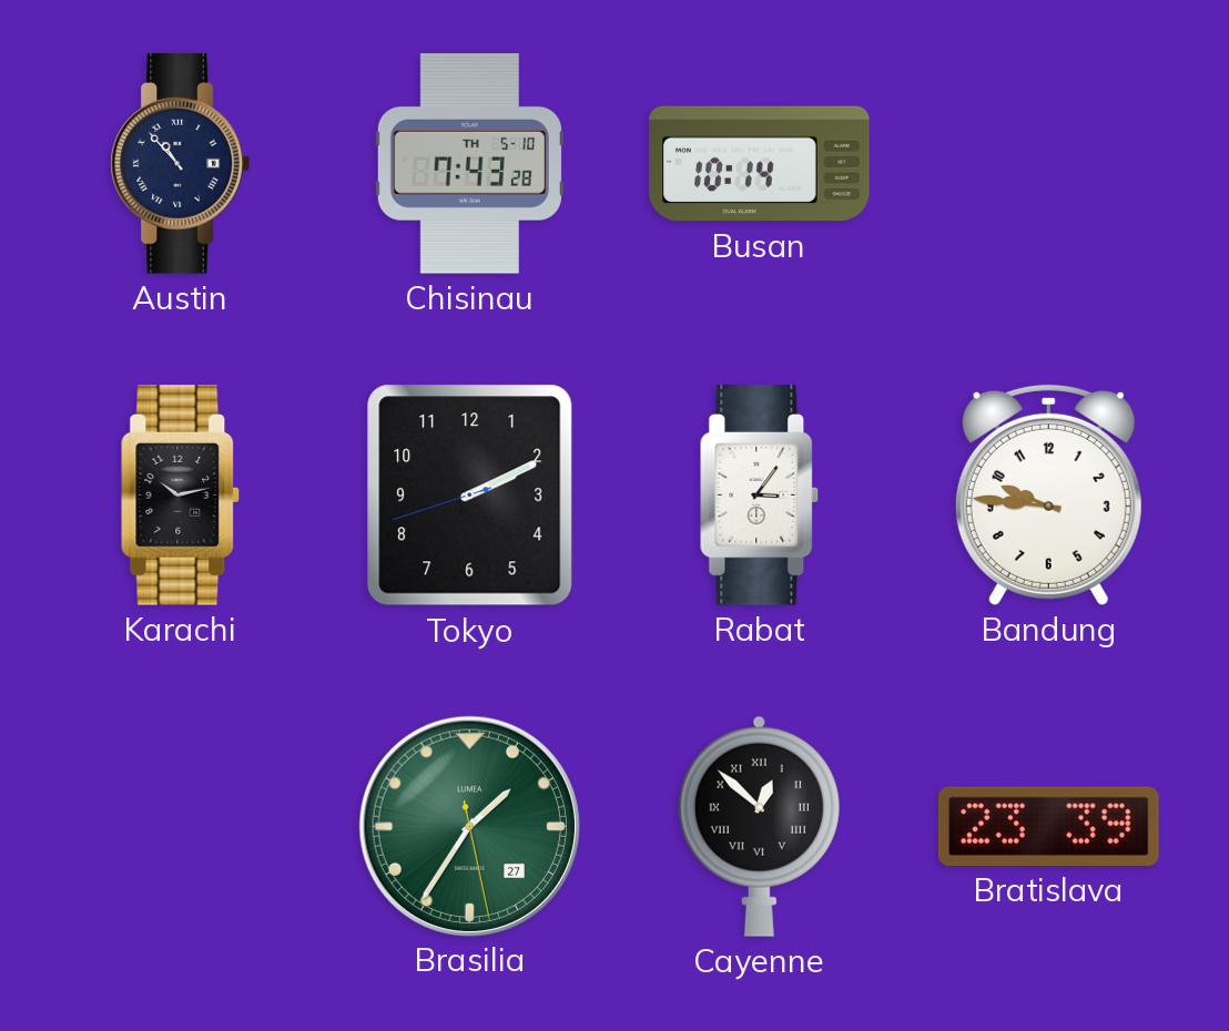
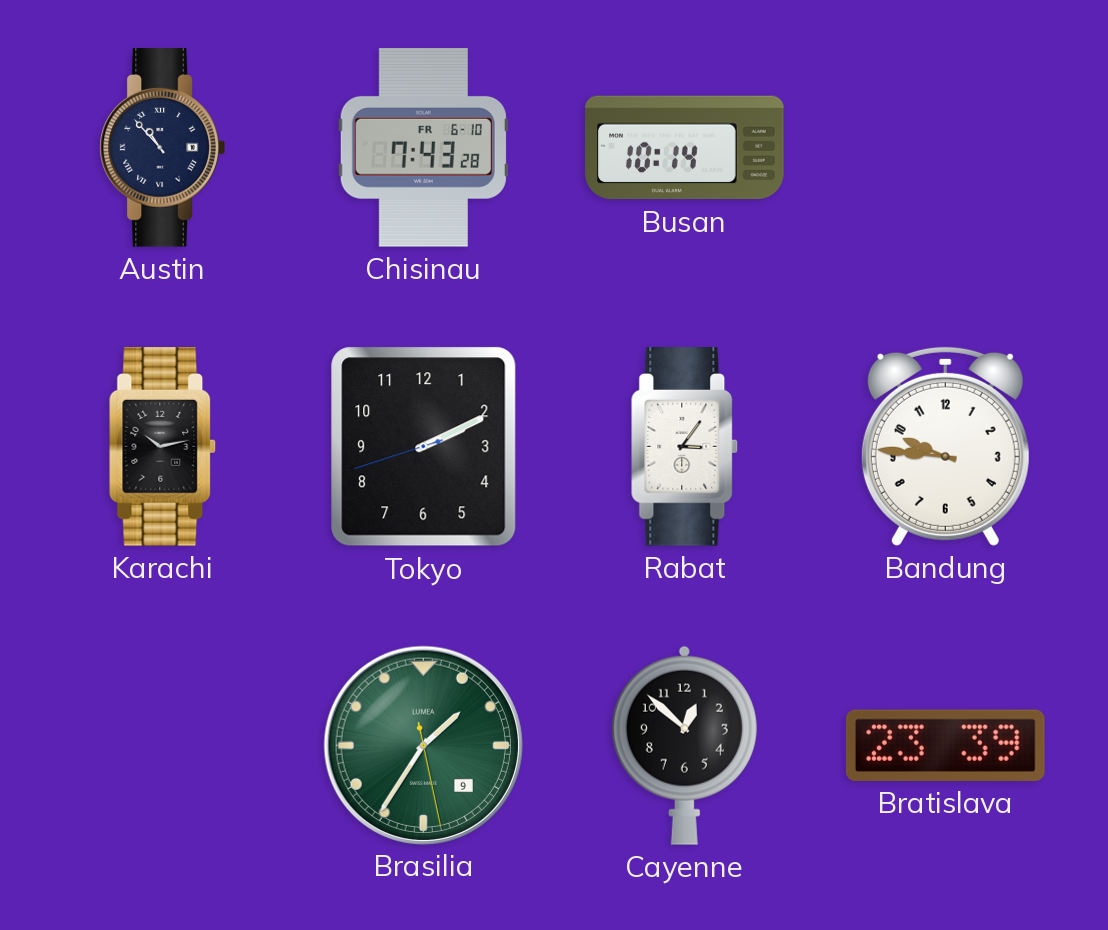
Chisinau date: TH 5-10 -> FR 6-10
Brasilia date: 27 -> 9
Cayenne numerals: Roman -> Arabic
